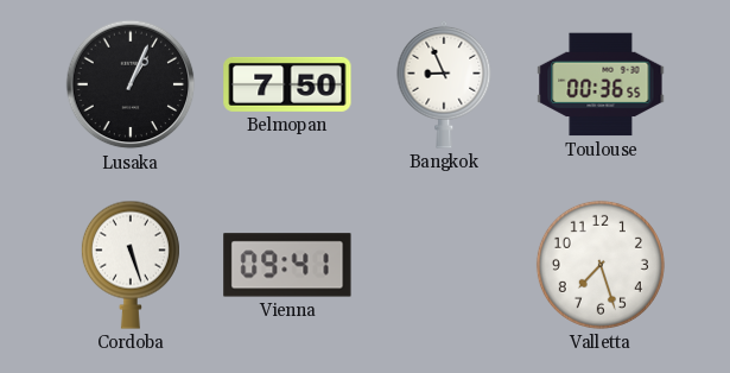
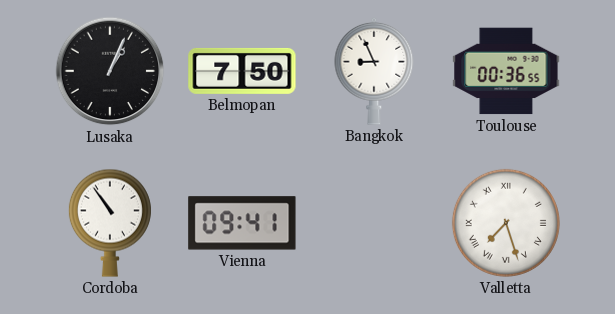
Cordoba: 5:27 -> 10:54
Valletta numerals: Arabic -> Roman
